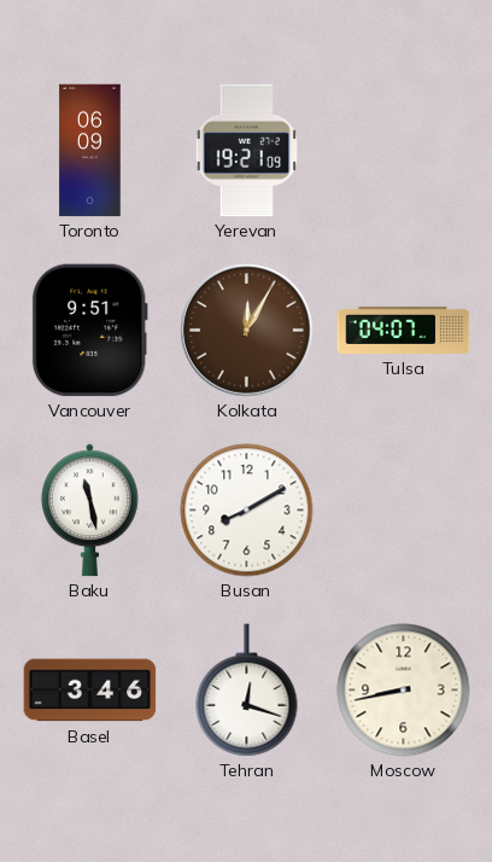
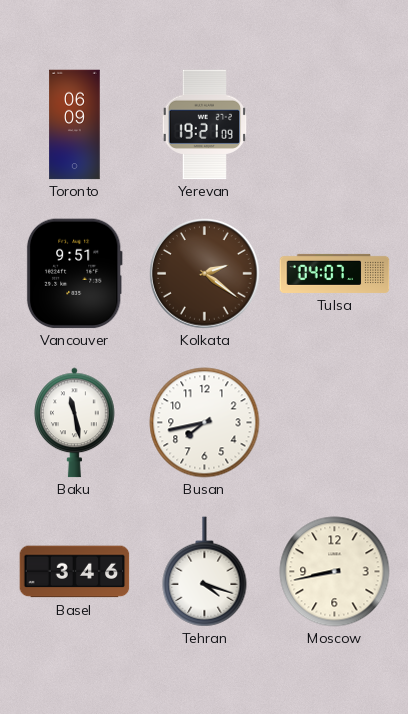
Kolkata: 12:05 -> 2:21
Busan: 8:10 -> 7:43
Tehran: 12:18 -> 4:18
